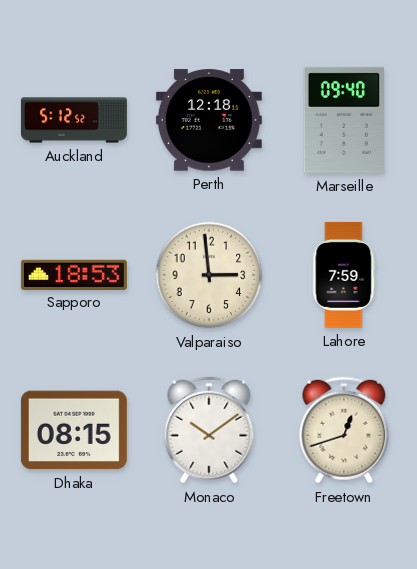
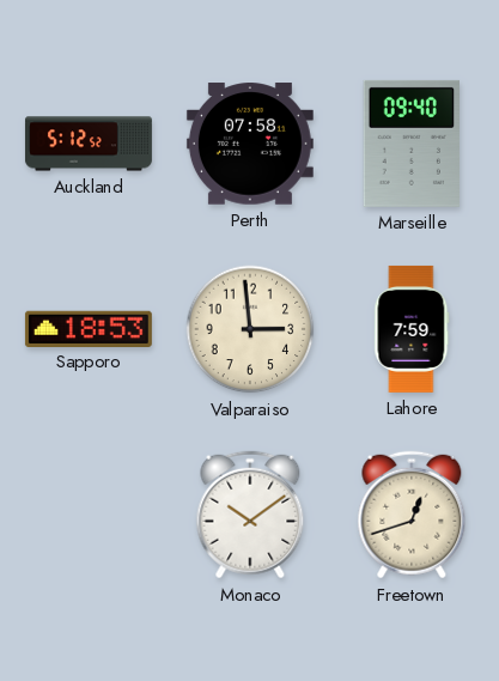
Perth: 12:18 -> 07:58
Dhaka: 08:15 -> none
